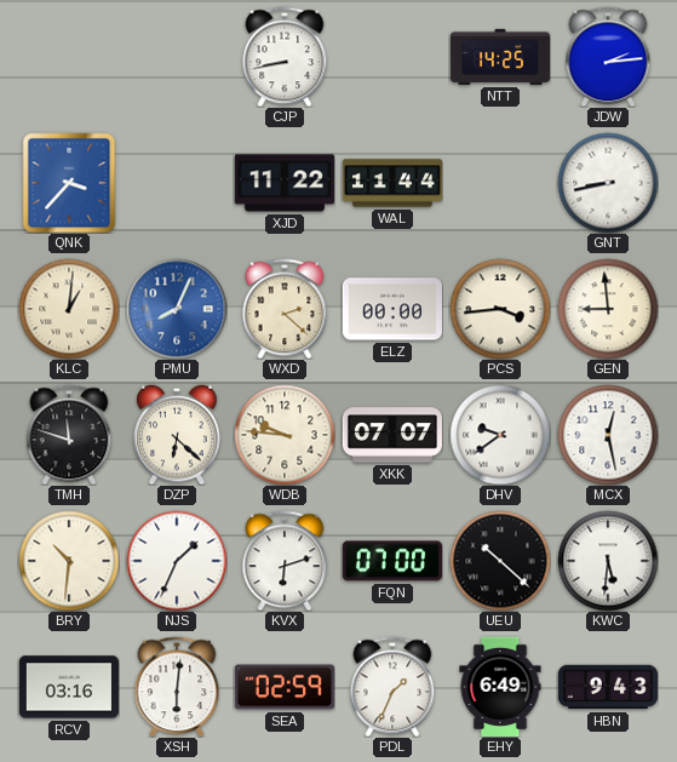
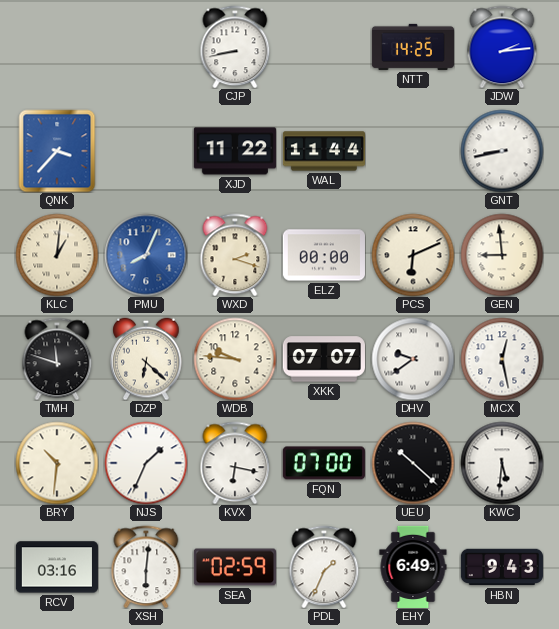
WXD: 2:22 -> 2:18
PCS: 3:44 -> 6:11
KVX: 6:12 -> 6:17
